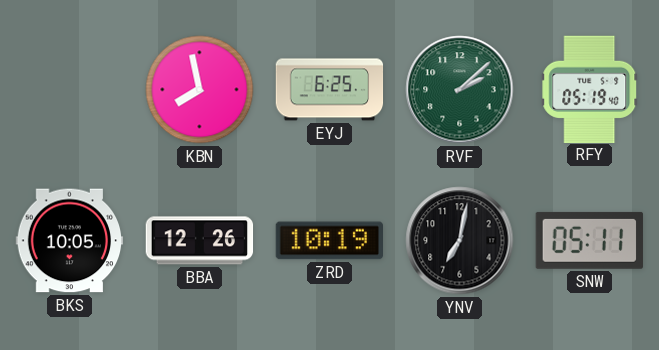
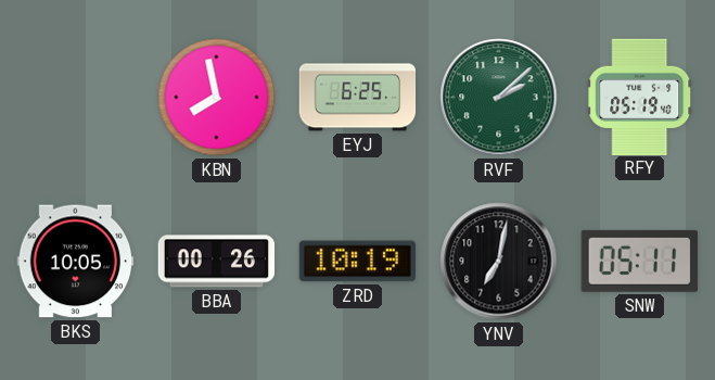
BBA: 12:26 -> 00:26
